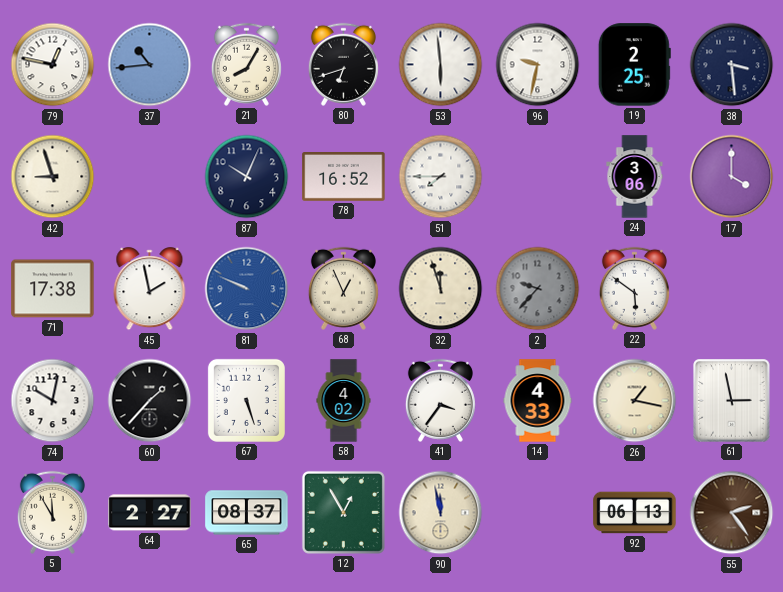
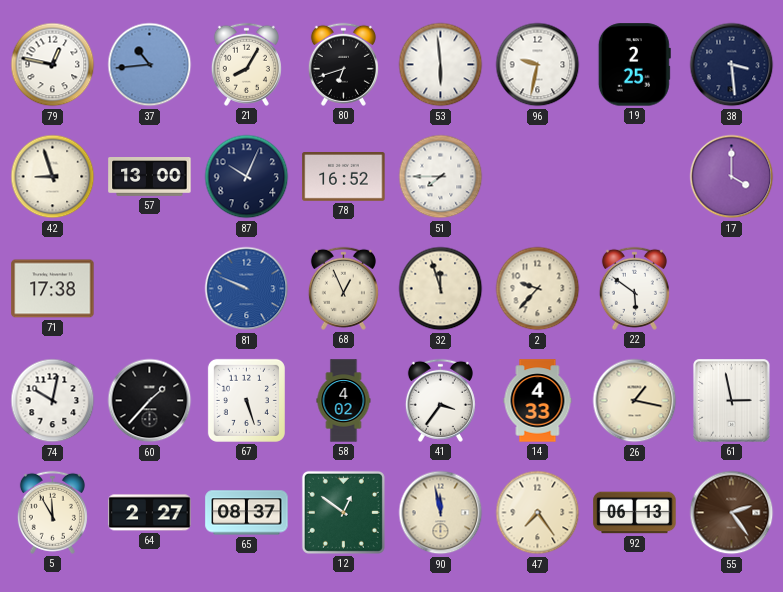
57: none -> 13:00
24: 3:06 -> none
45: 1:58 -> none
2 dial: grey -> cream
12: 12:55 -> 12:51
47: none -> 7:24
